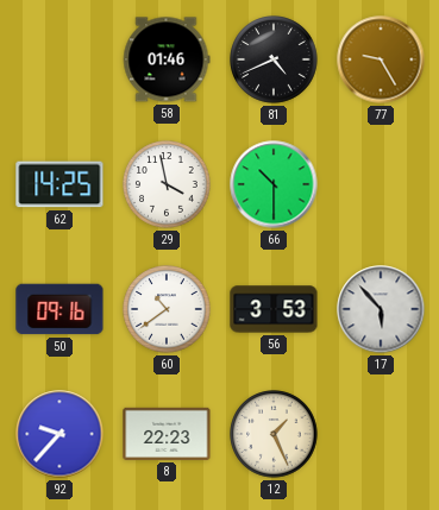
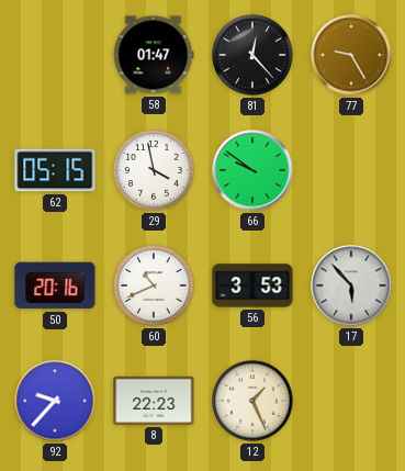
58: 01:46 -> 01:47
81: 4:41 -> 12:23
62: 14:25 -> 05:15
66: 10:30 -> 9:51
50: 09:16 -> 20:16
60: 10:39 -> 10:41
